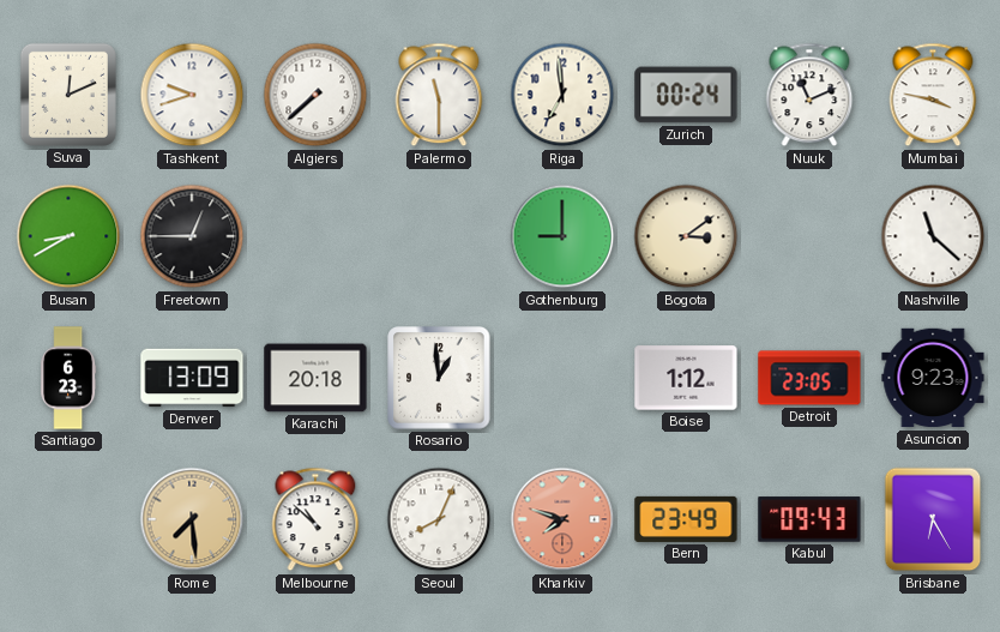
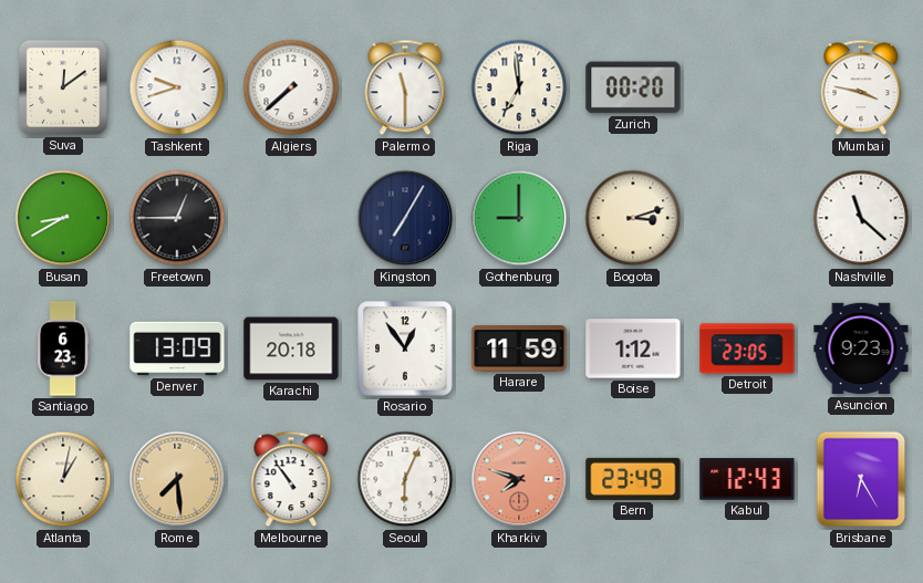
Suva: 12:11 -> 12:09
Zurich: 00:24 -> 00:20
Nuuk: 11:11 -> none
Kingston: none -> 7:05
Bogota: 3:09 -> 3:12
Rosario: 12:59 -> 12:54
Harare: none -> 11:59
Atlanta: none -> 1:02
Melbourne: 10:52 -> 10:54
Seoul: 8:04 -> 6:04
Kabul: 09:43 -> 12:43
